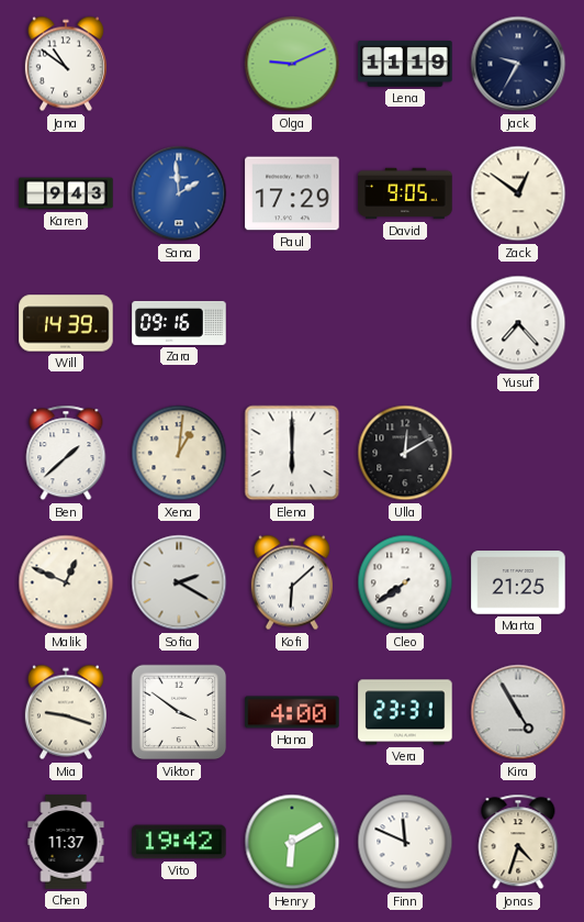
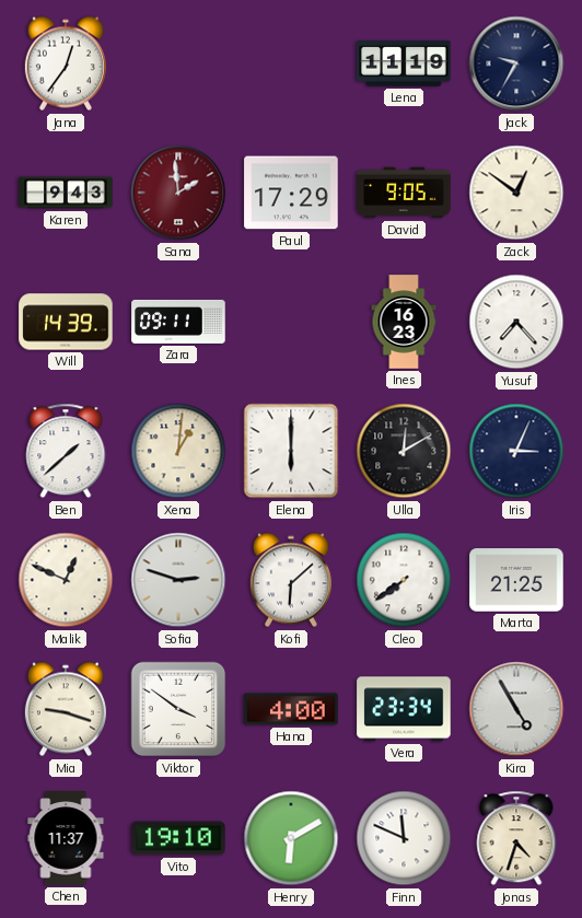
Jana: 10:51 -> 12:36
Olga: 9:11 -> none
Sana dial: blue -> burgundy
Zara: 09:16 -> 09:11
Ines: none -> 16:23
Iris: none -> 3:04
Sofia: 2:20 -> 2:48
Vera: 23:31 -> 23:34
Vito: 19:42 -> 19:10
